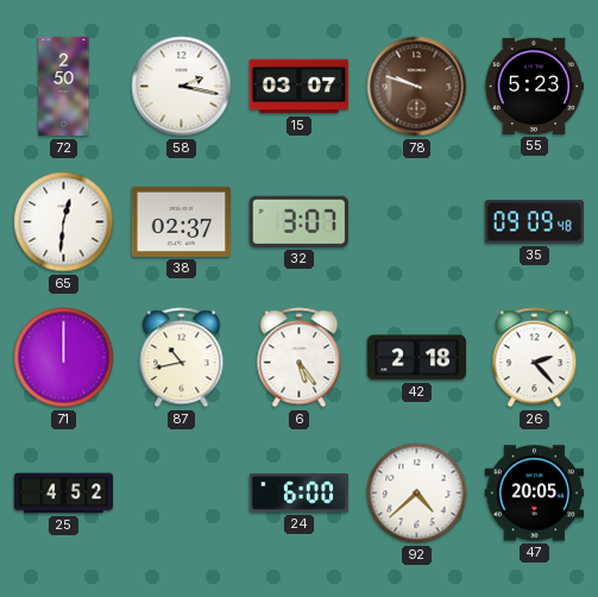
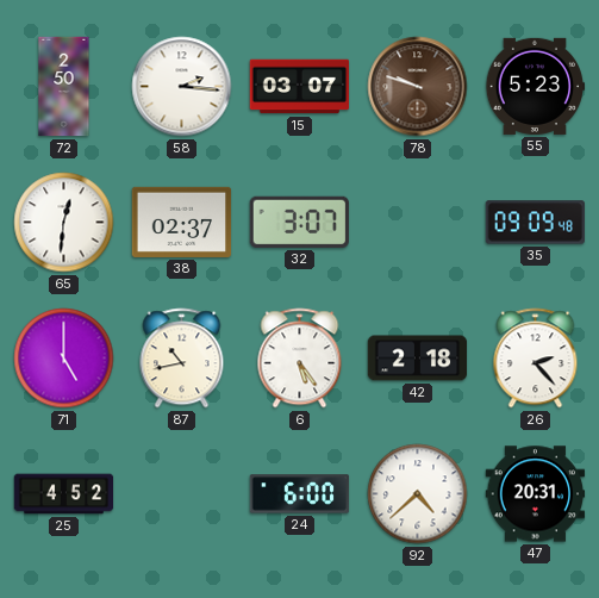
58: 2:17 -> 2:16
71: 12:00 -> 5:00
47: 20:05 -> 20:31
